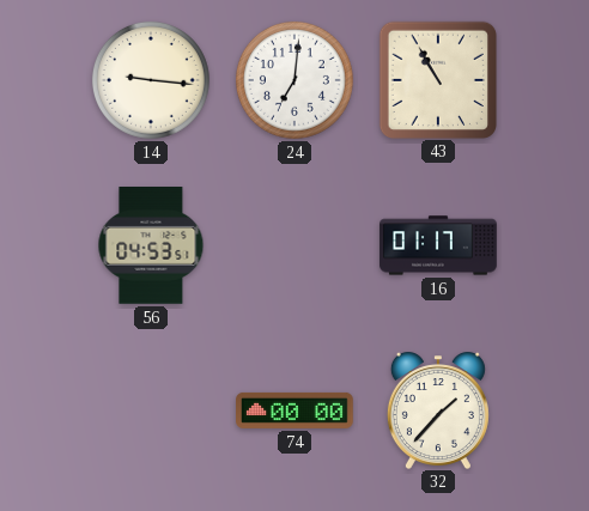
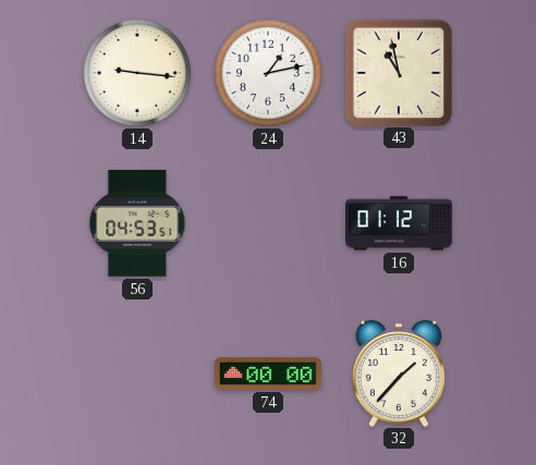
24: 7:01 -> 1:13
43: 10:55 -> 10:58
16: 01:17 -> 01:12
